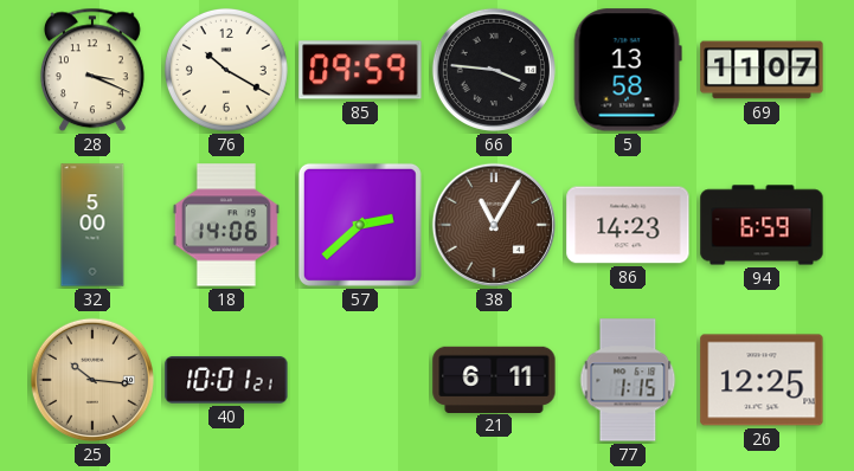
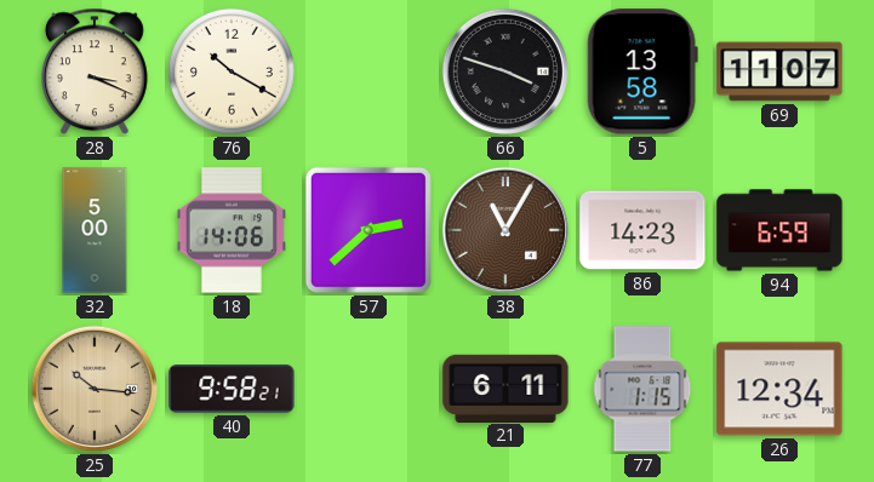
85: 09:59 -> none
66: 3:46 -> 3:48
40: 10:01 -> 9:58
26: 12:25 -> 12:34
